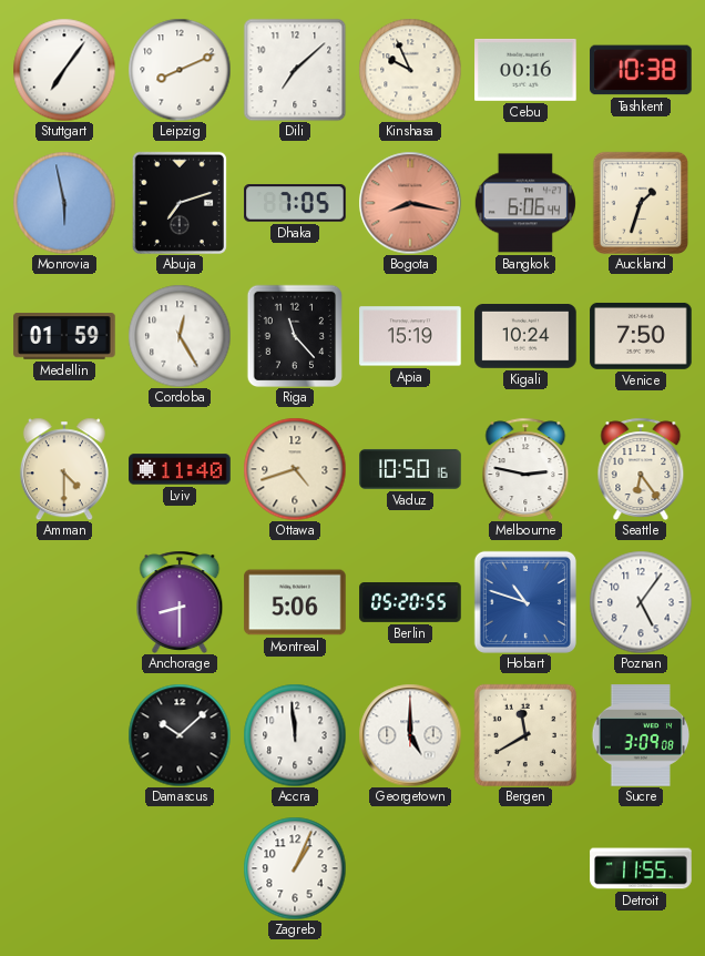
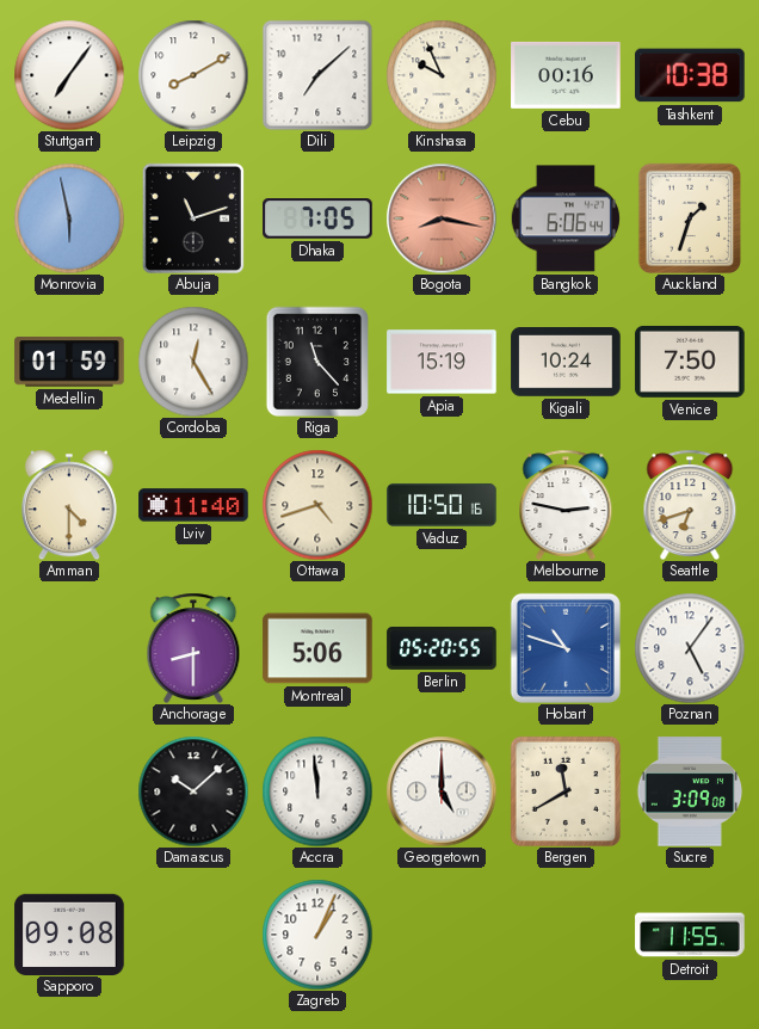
Leipzig: 8:11 -> 8:10
Abuja: 7:12 -> 11:12
Seattle: 6:24 -> 6:42
Sapporo: none -> 09:08
